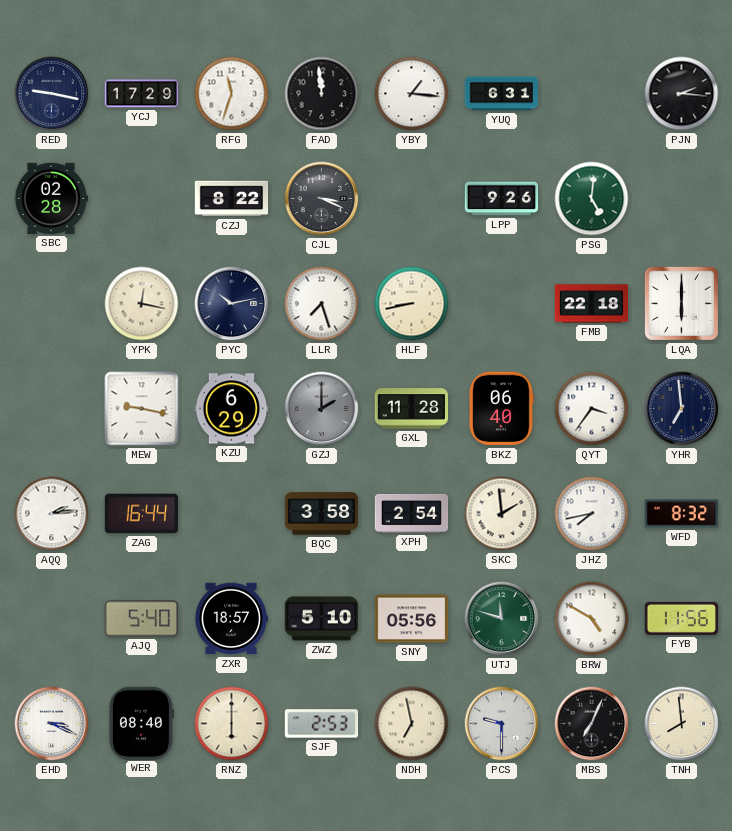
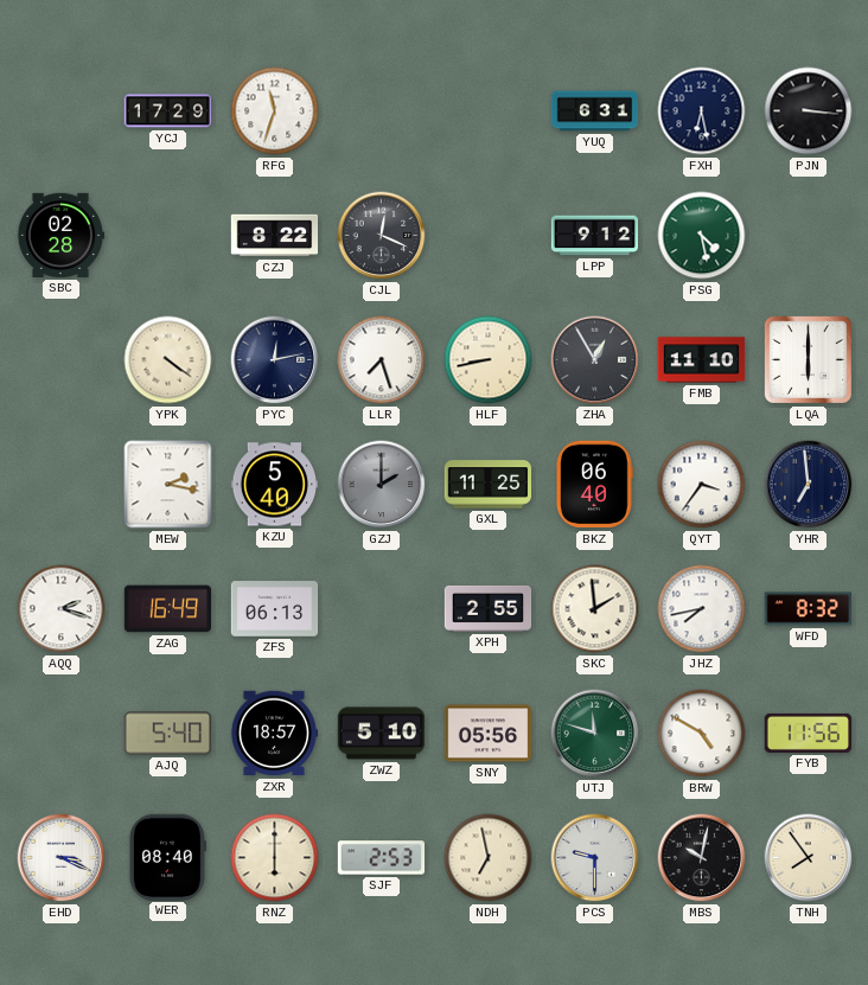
RED: 9:17 -> none
FAD: 11:59 -> none
YBY: 1:16 -> none
FXH: none -> 6:28
PJN: 2:16 -> 3:16
CJL: 3:19 -> 12:19
LPP: 9:26 -> 9:12
PSG: 5:01 -> 4:28
YPK: 12:17 -> 4:21
PYC: 10:13 -> 12:13
ZHA: none -> 12:55
FMB: 22:18 -> 11:10
MEW: 9:17 -> 2:17
KZU: 6:29 -> 5:40
GXL: 11:28 -> 11:25
AQQ: 2:14 -> 2:18
ZAG: 16:44 -> 16:49
ZFS: none -> 06:13
BQC: 3:58 -> none
XPH: 2:54 -> 2:55
MBS: 7:04 -> 10:02
TNH: 7:59 -> 7:54
